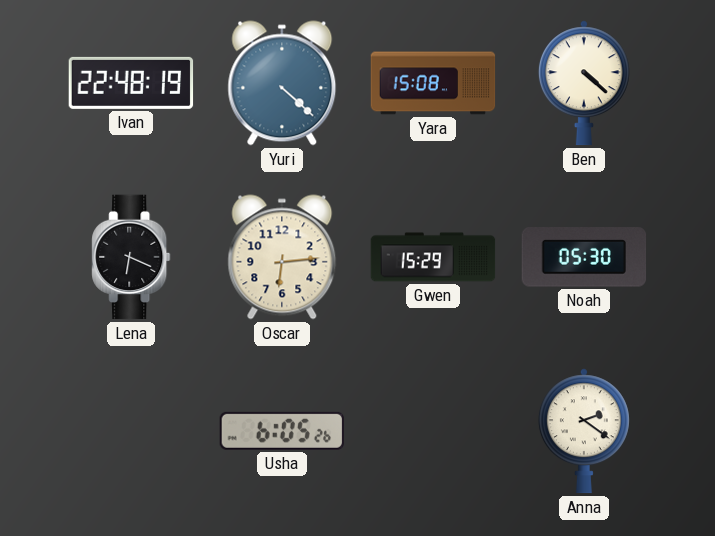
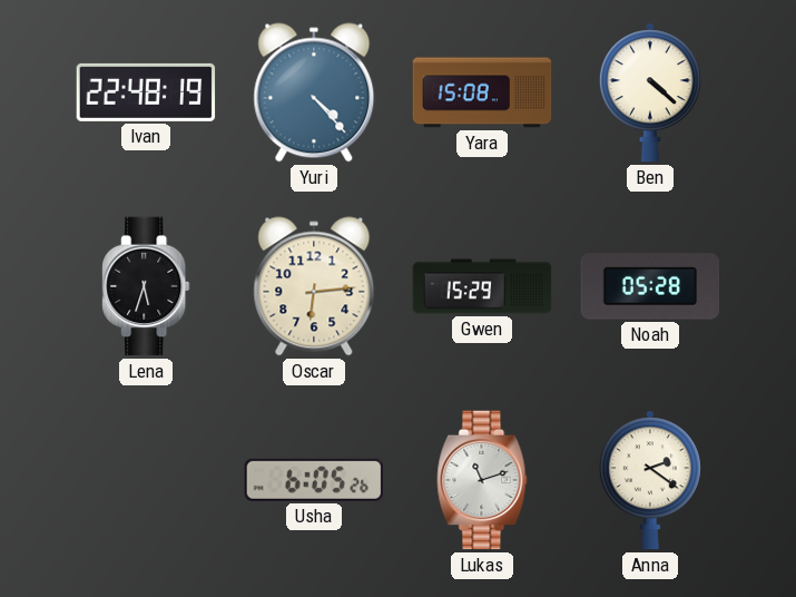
Yuri: 4:22 -> 4:23
Lena: 6:19 -> 5:33
Noah: 05:30 -> 05:28
Lukas: none -> 11:12
